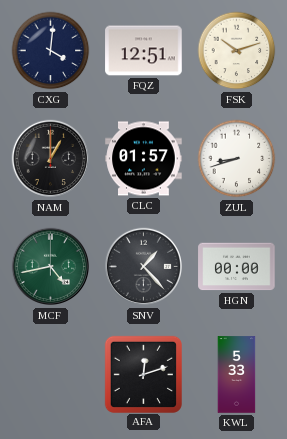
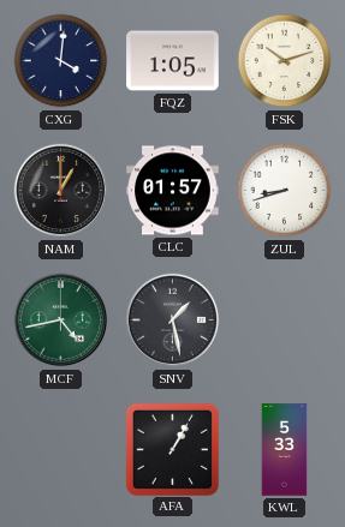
FQZ: 12:51 -> 1:05
SNV: 1:23 -> 1:28
HGN: 00:00 -> none
AFA: 12:12 -> 1:05
